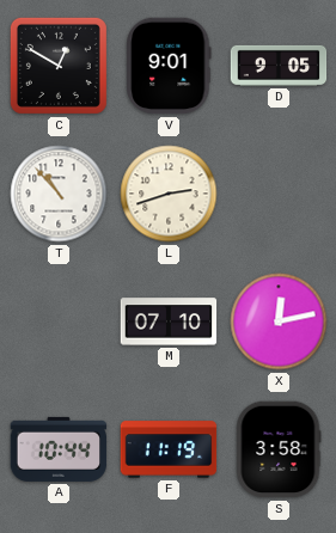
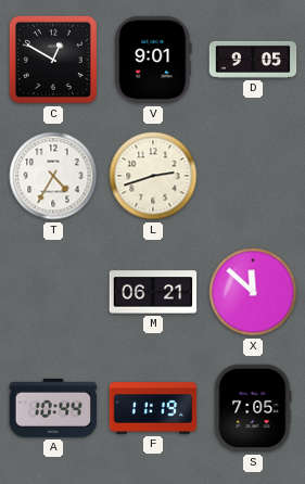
T: 10:53 -> 4:35
M: 07:10 -> 06:21
X: 12:13 -> 11:52
S: 3:58 -> 7:05
